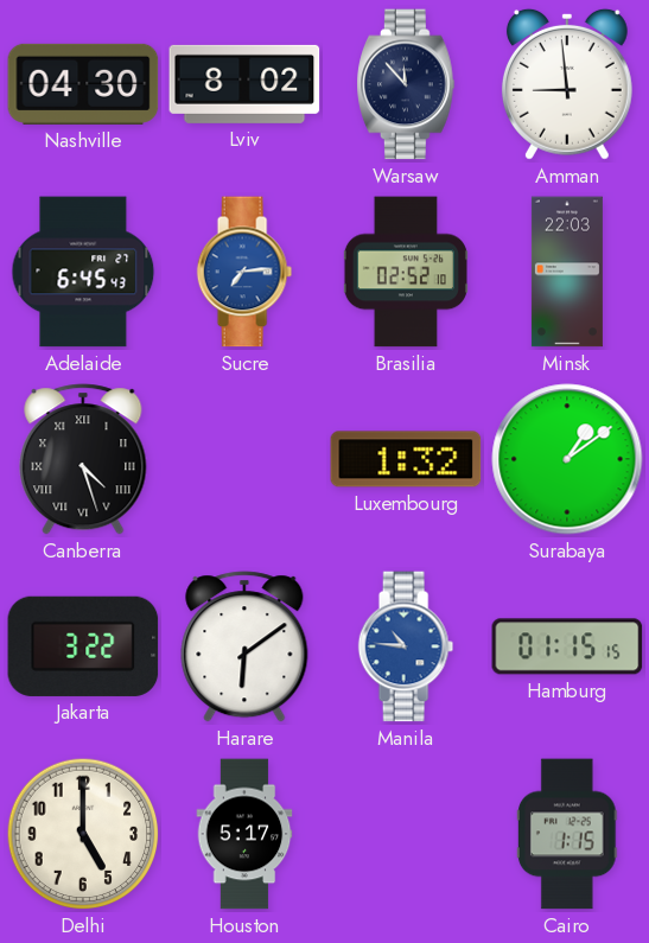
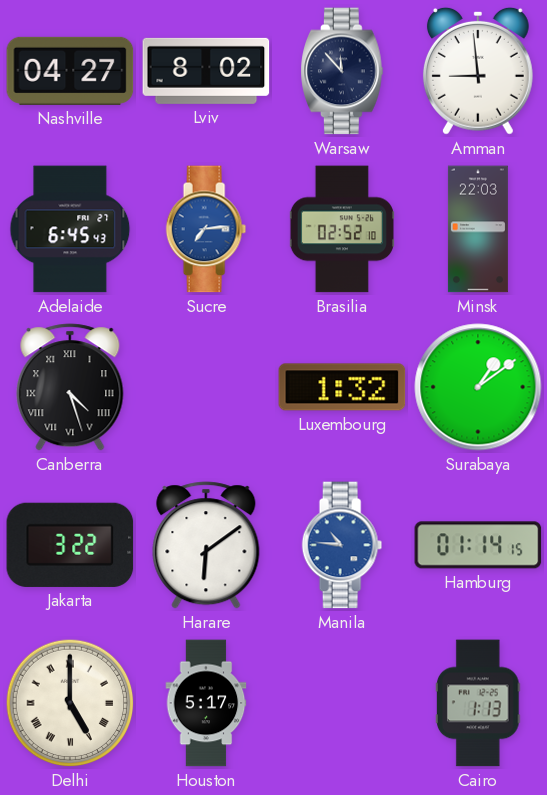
Nashville: 04:30 -> 04:27
Hamburg: 01:15 -> 01:14
Delhi numerals: Arabic -> Roman
Cairo: 1:15 -> 1:13
